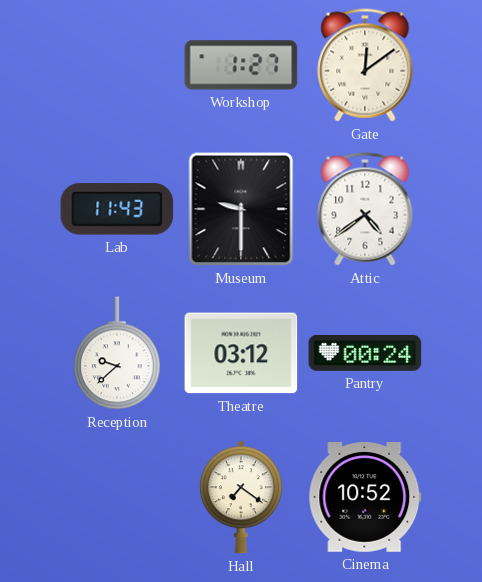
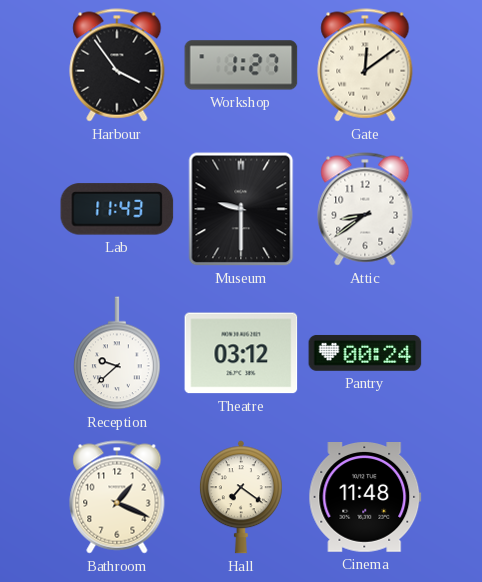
Harbour: none -> 3:54
Attic: 4:39 -> 8:39
Bathroom: none -> 1:19
Cinema: 10:52 -> 11:48
